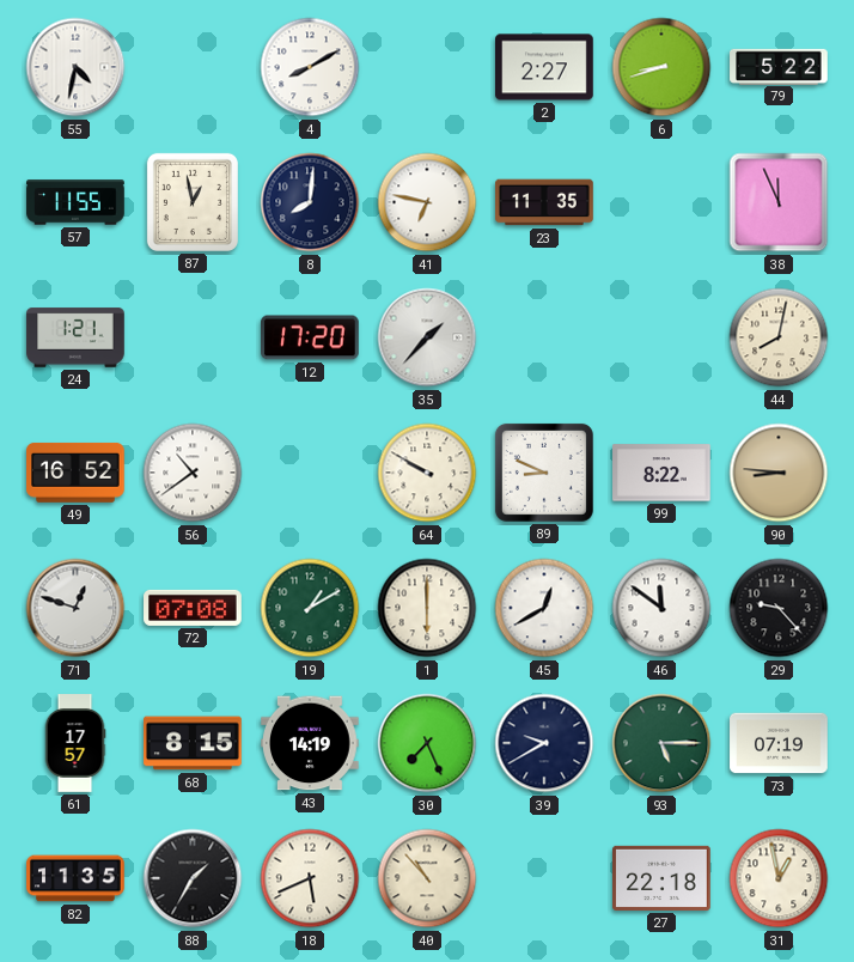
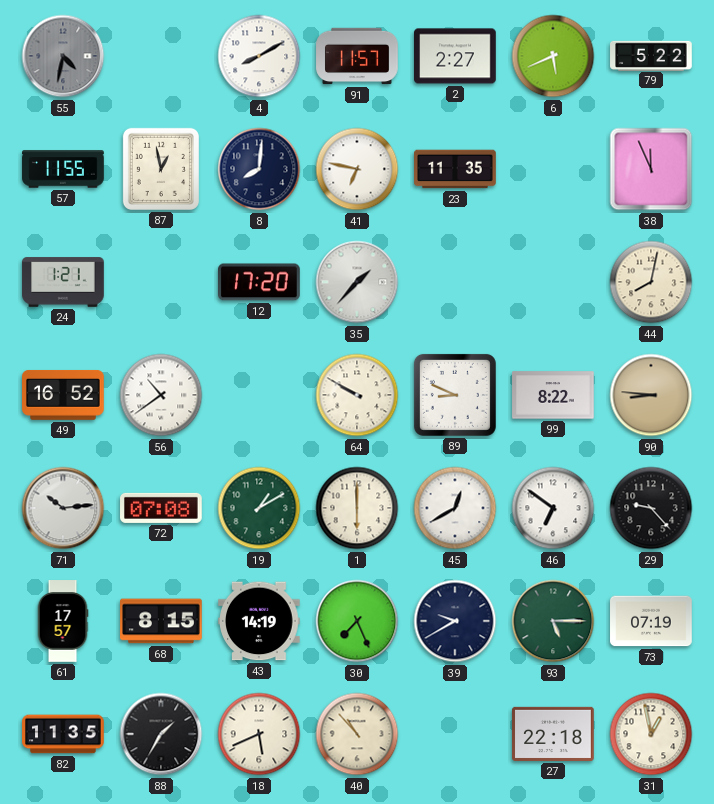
55 dial: white -> grey
91: none -> 11:57
6: 8:42 -> 5:41
71: 12:48 -> 10:14
46: 11:51 -> 6:51
